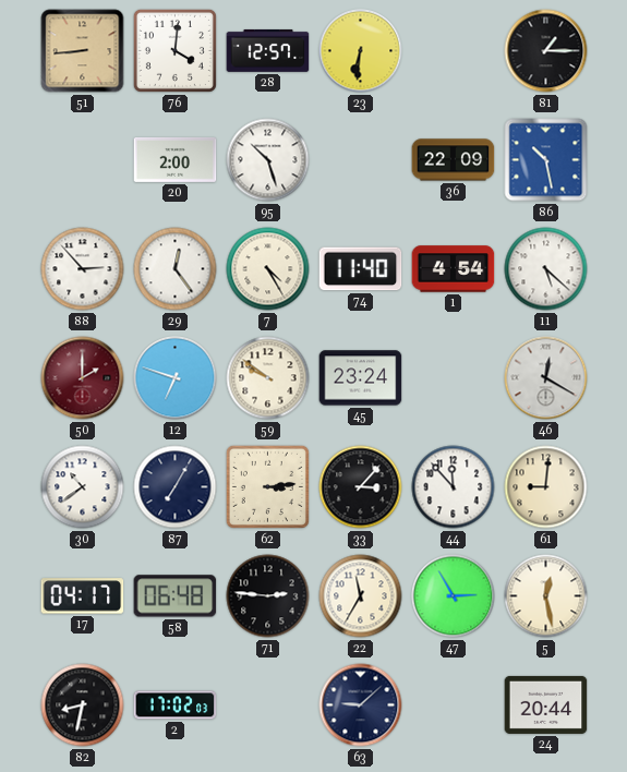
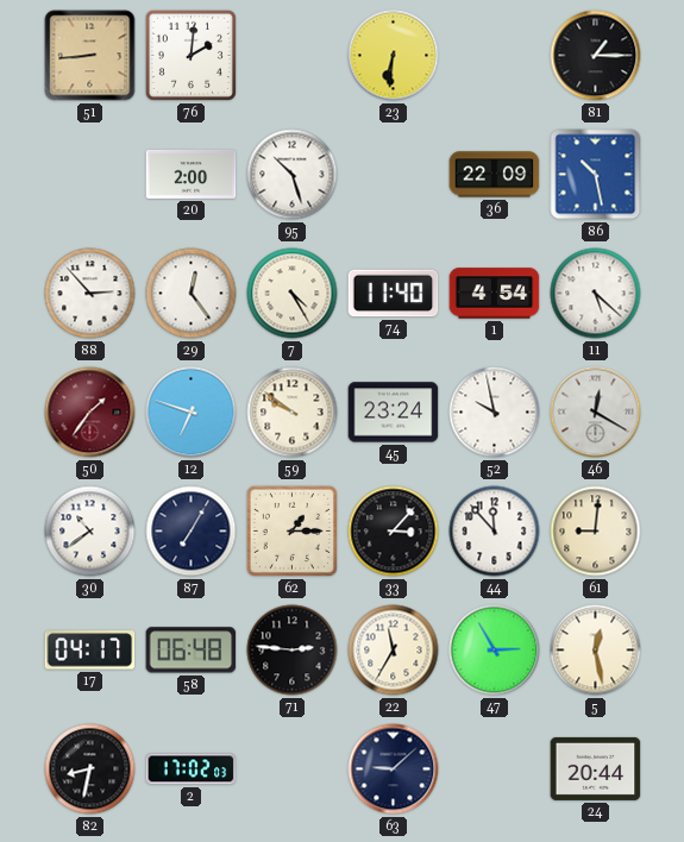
76: 4:01 -> 2:01
28: 12:57 -> none
50: 2:00 -> 1:36
52: none -> 9:58
62: 3:14 -> 1:15
